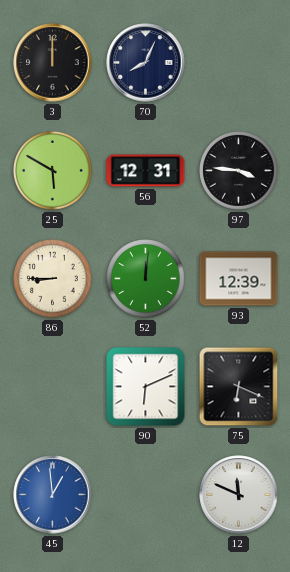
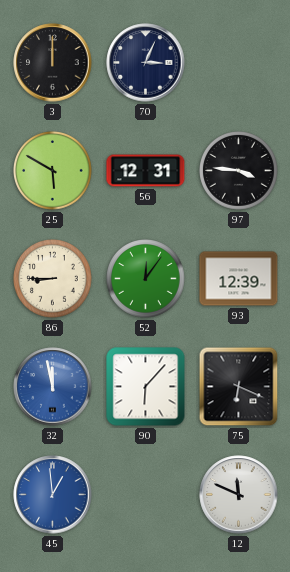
70: 8:04 -> 3:04
52: 12:01 -> 12:06
32: none -> 11:58
90: 6:11 -> 6:07
